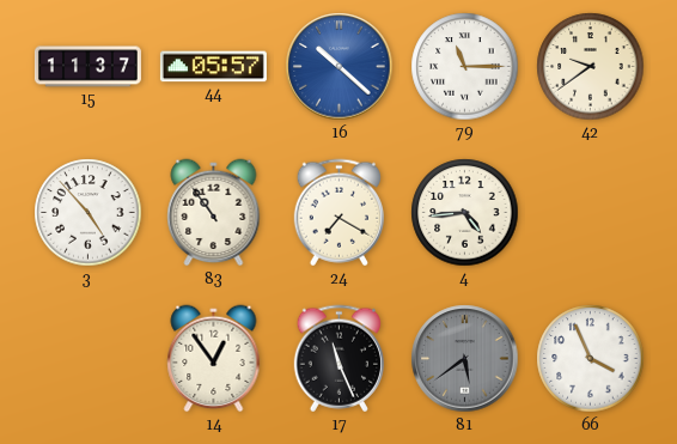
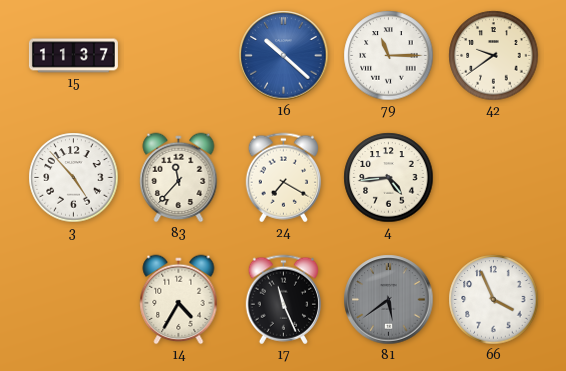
44: 05:57 -> none
83: 10:54 -> 11:37
14: 12:54 -> 4:35
